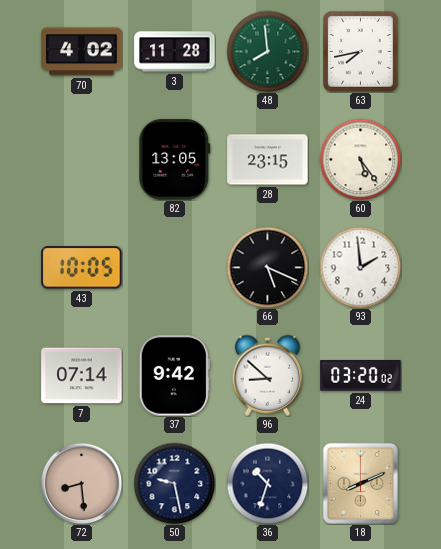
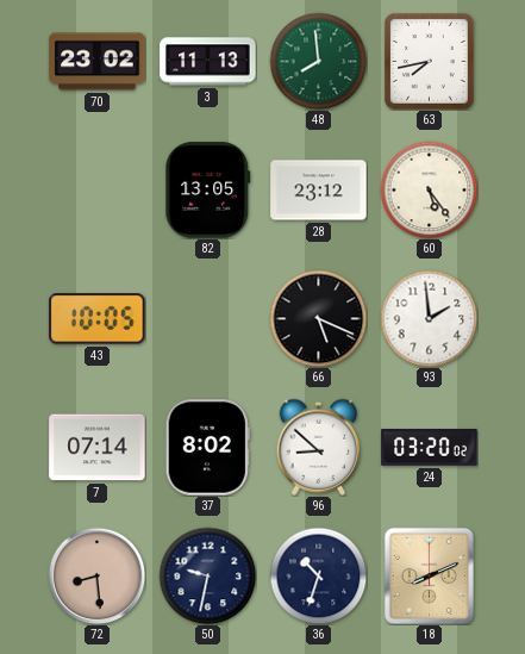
70: 4:02 -> 23:02
3: 11:28 -> 11:13
28: 23:15 -> 23:12
37: 9:42 -> 8:02
50: 9:28 -> 9:32
